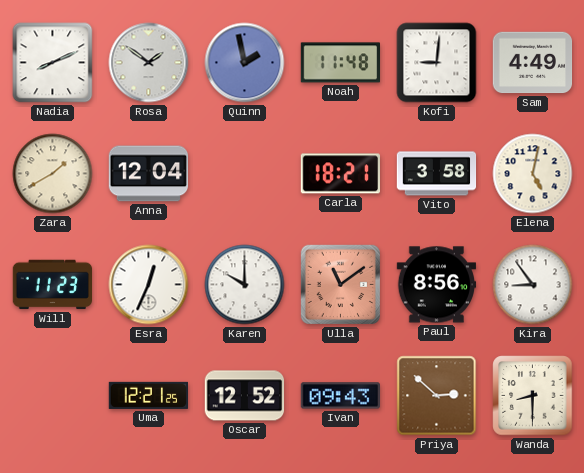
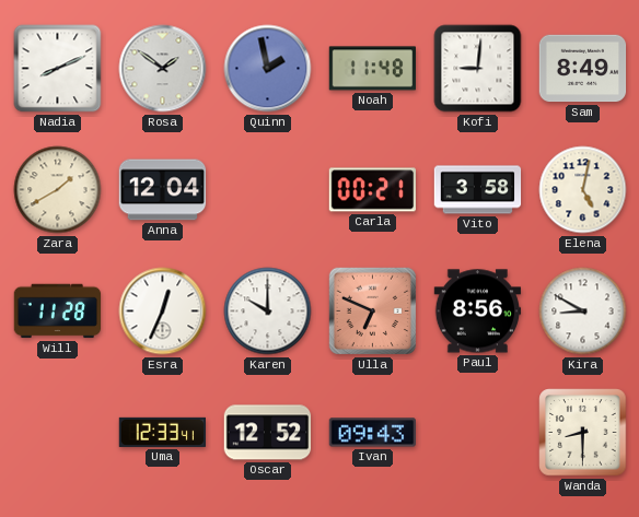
Sam: 4:49 -> 8:49
Carla: 18:21 -> 00:21
Will: 11:23 -> 11:28
Ulla: 11:09 -> 6:49
Kira: 8:54 -> 8:50
Uma: 12:21 -> 12:33
Priya: 2:52 -> none
